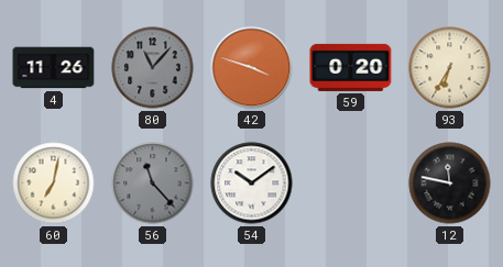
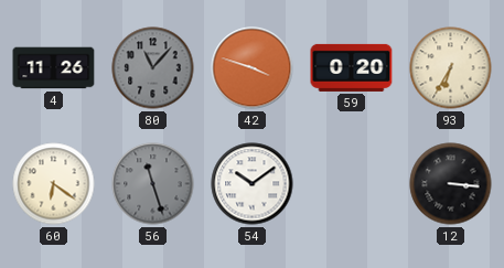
60: 7:02 -> 6:21
56: 11:23 -> 11:27
12: 11:47 -> 3:16
